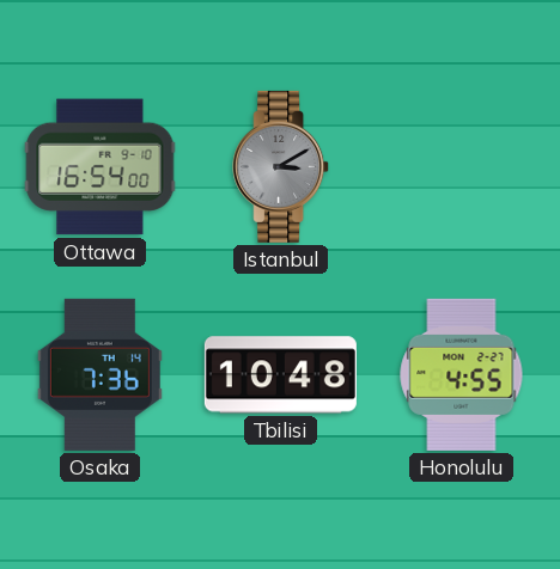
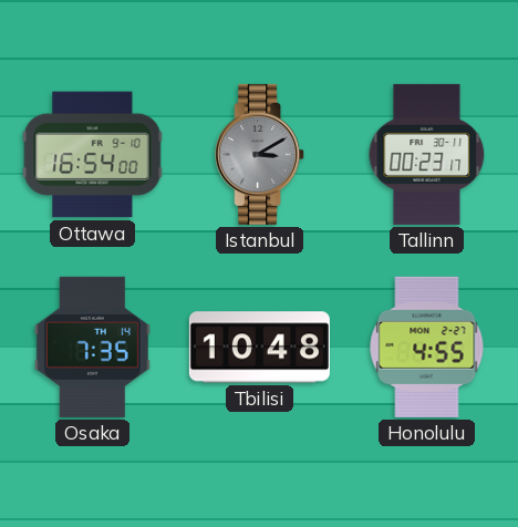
Tallinn: none -> 00:23
Osaka: 7:36 -> 7:35
